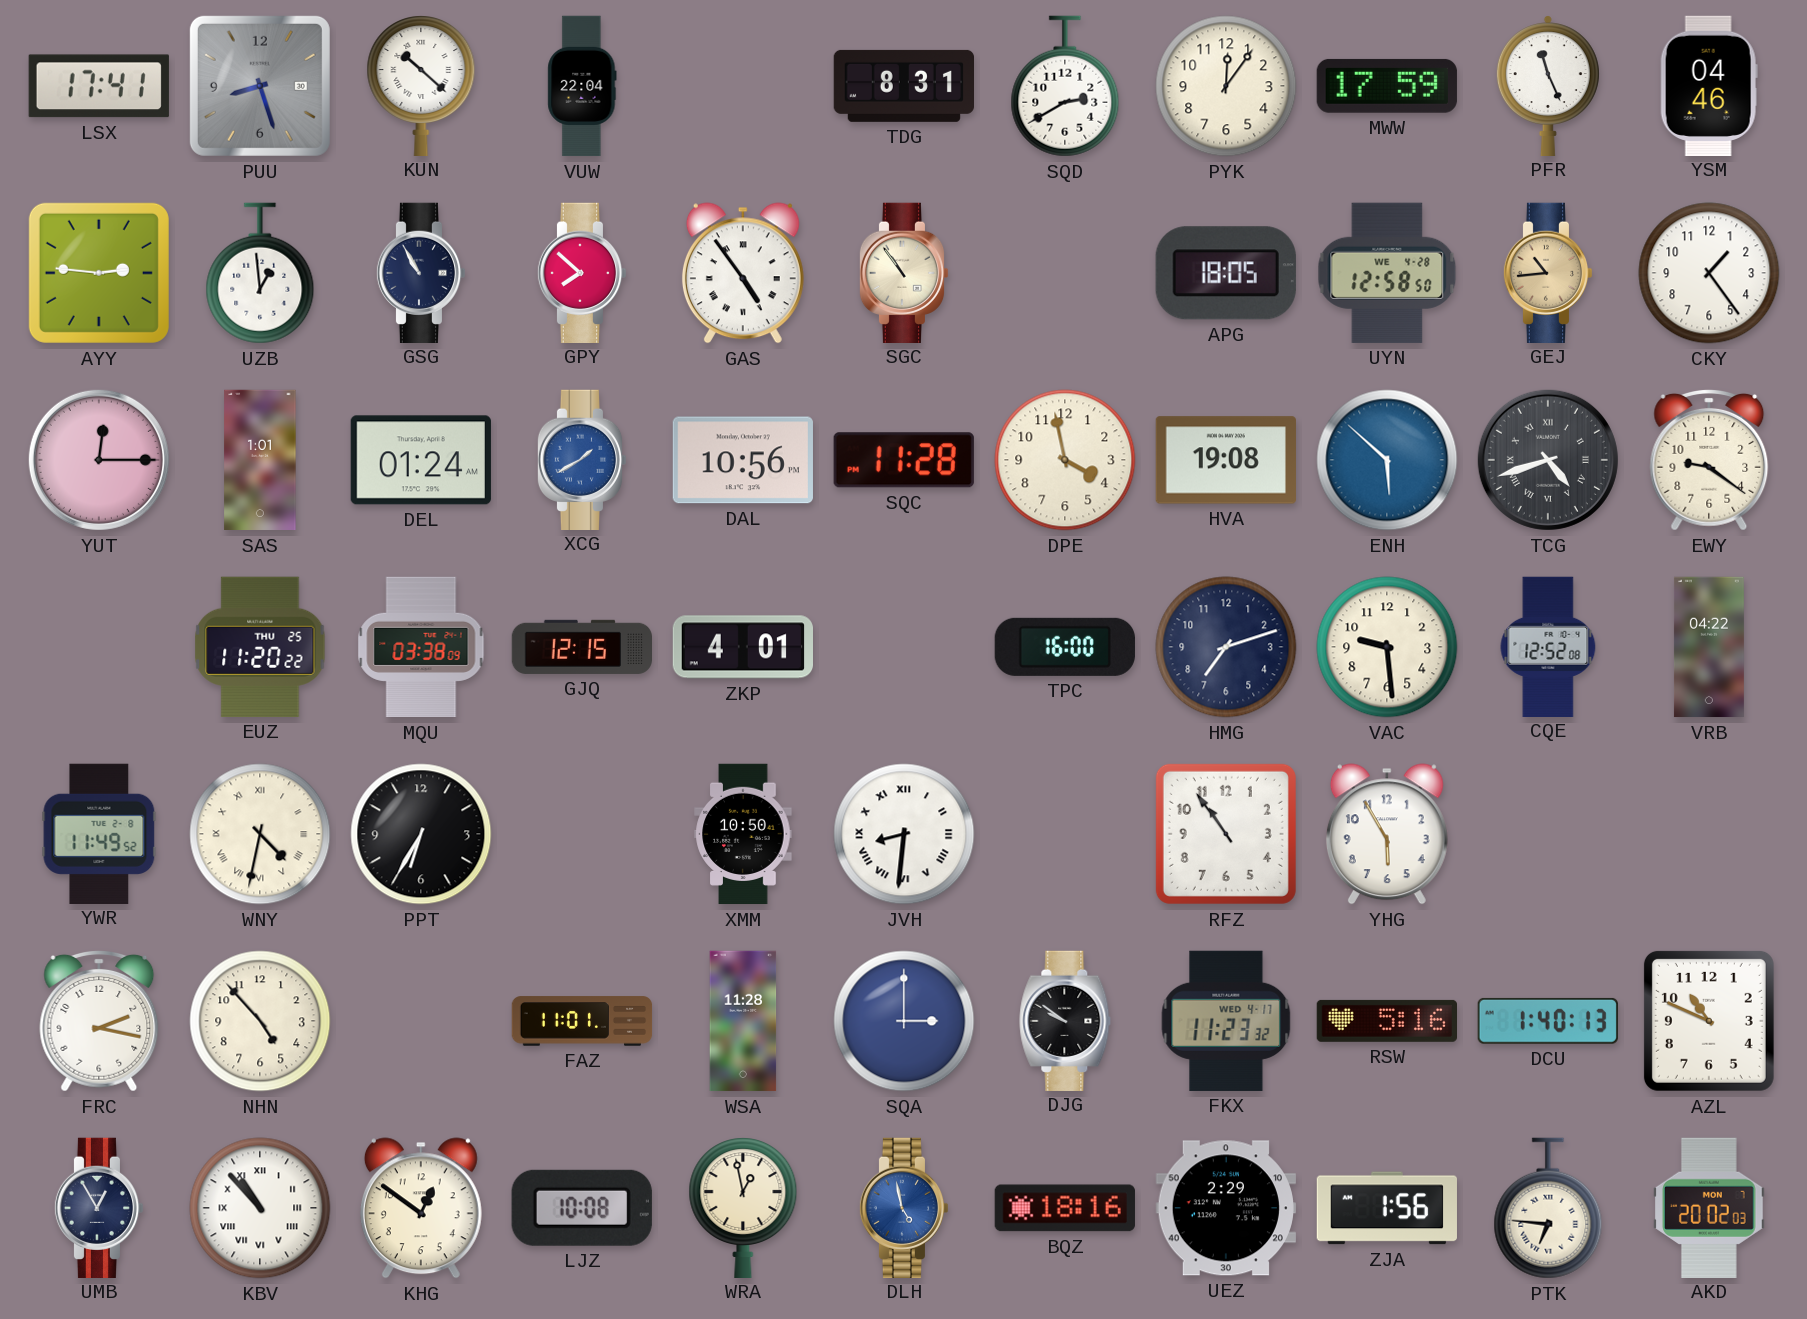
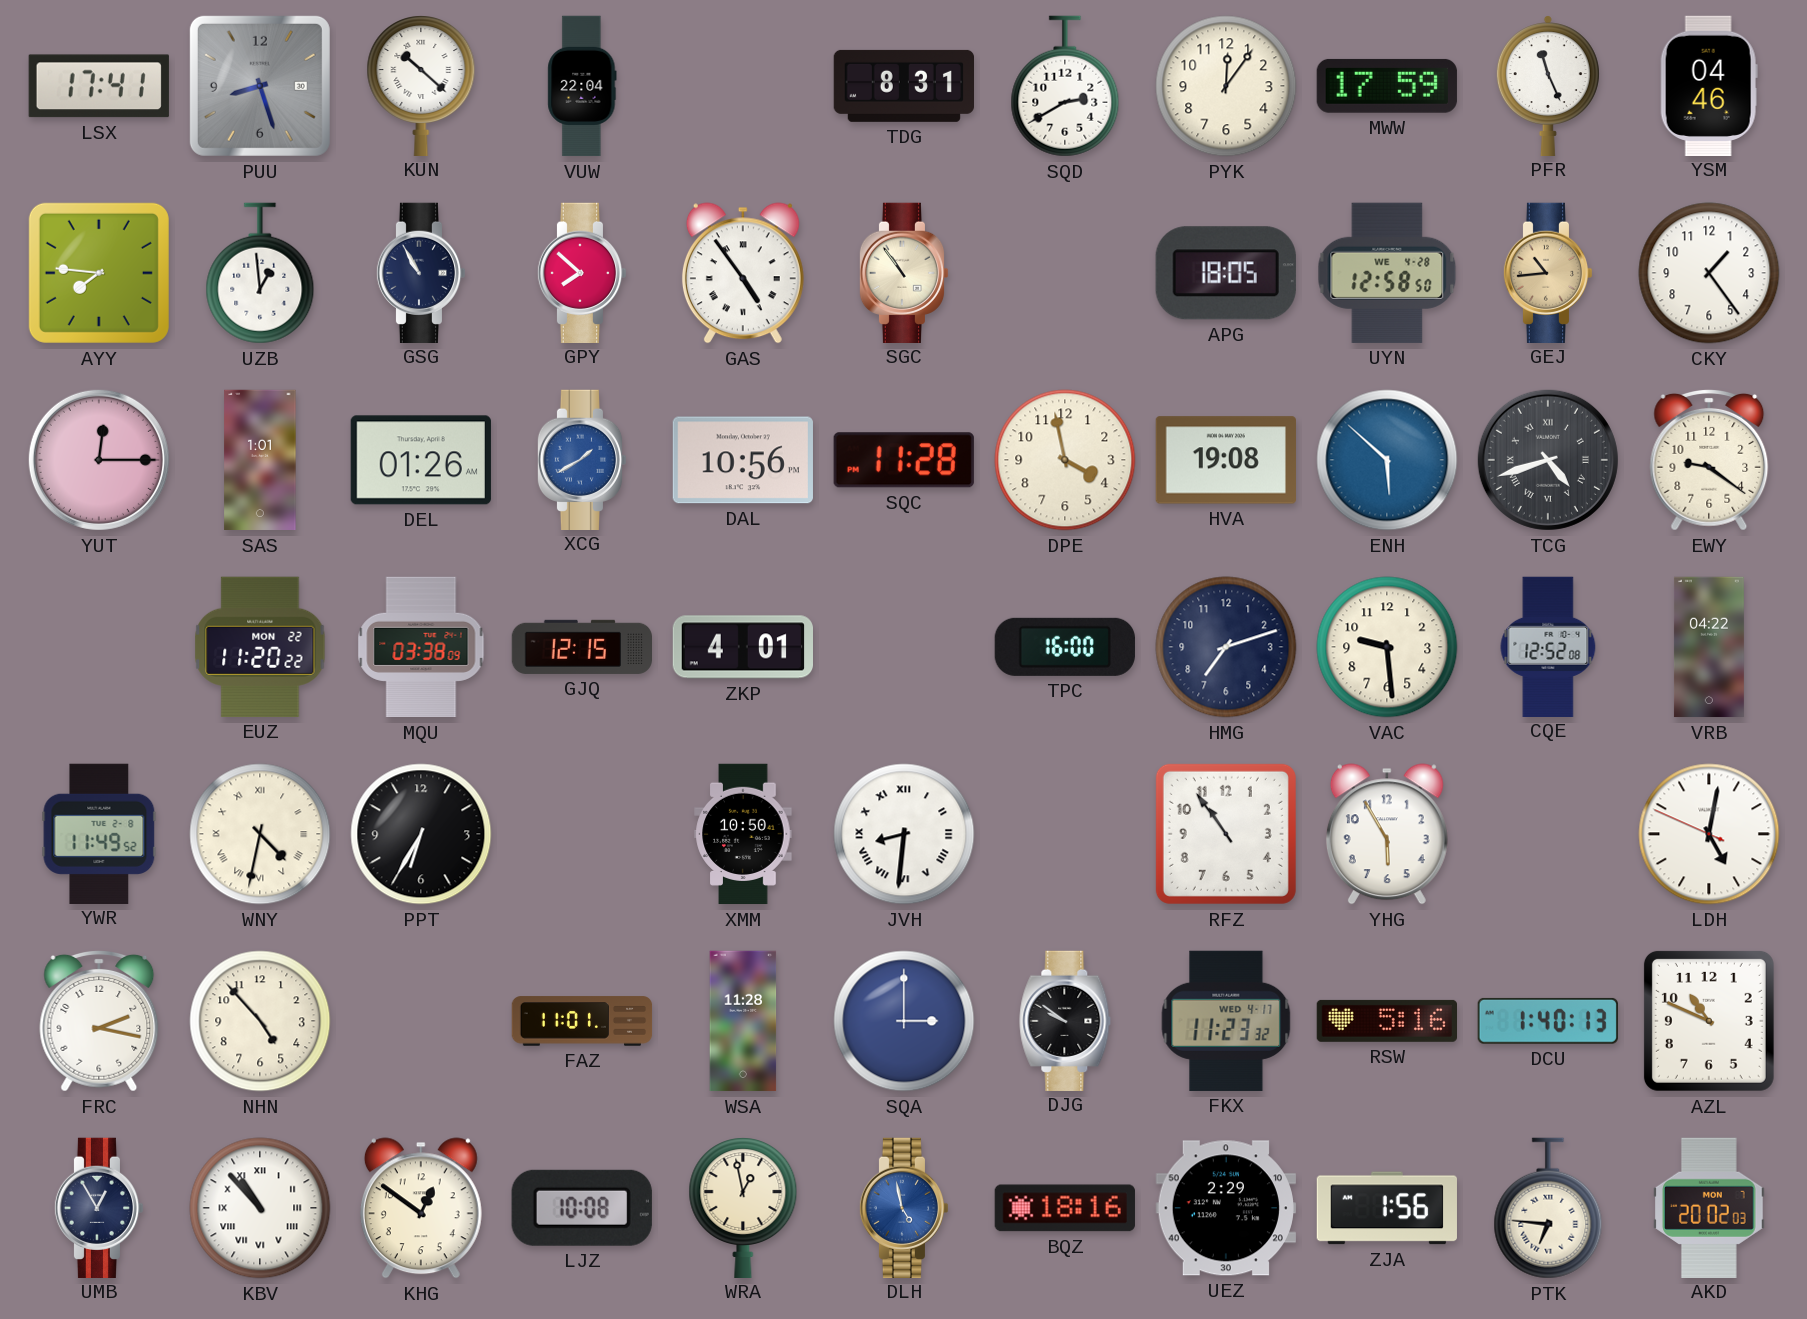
AYY: 2:46 -> 7:46
DEL: 01:24 -> 01:26
EUZ date: THU 25 -> MON 22
LDH: none -> 5:01
